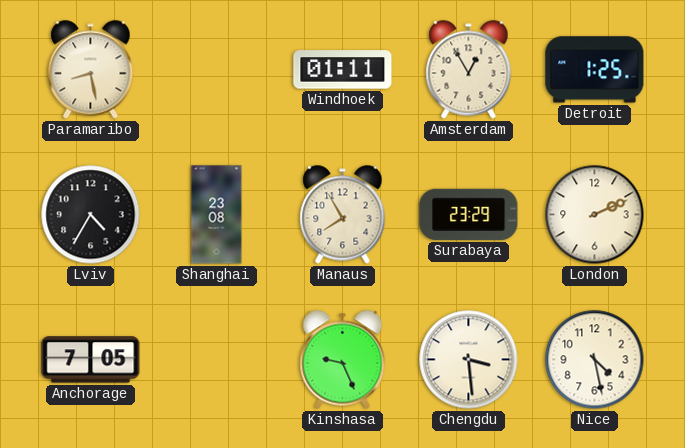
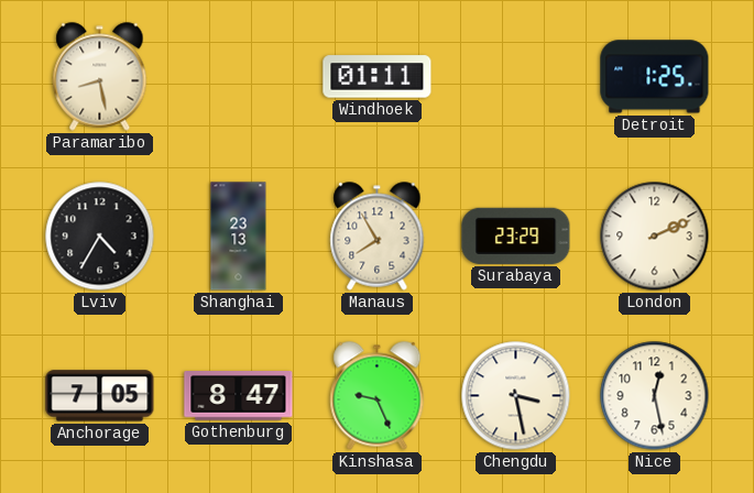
Amsterdam: 12:55 -> none
Shanghai: 23:08 -> 23:13
Gothenburg: none -> 8:47
Chengdu: 3:29 -> 3:28
Nice: 4:28 -> 12:28
